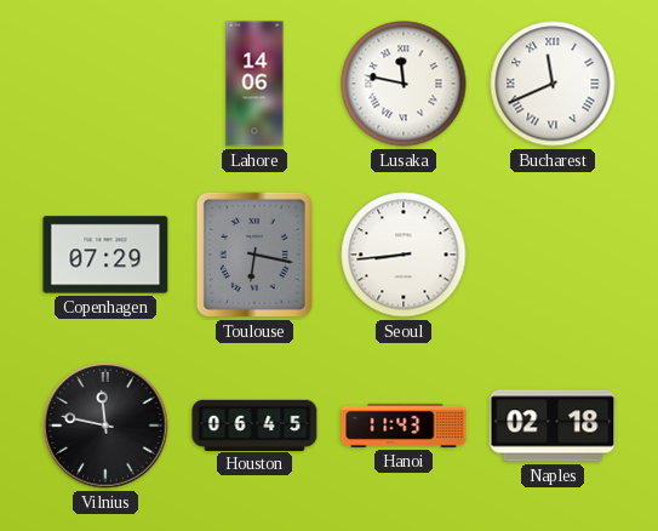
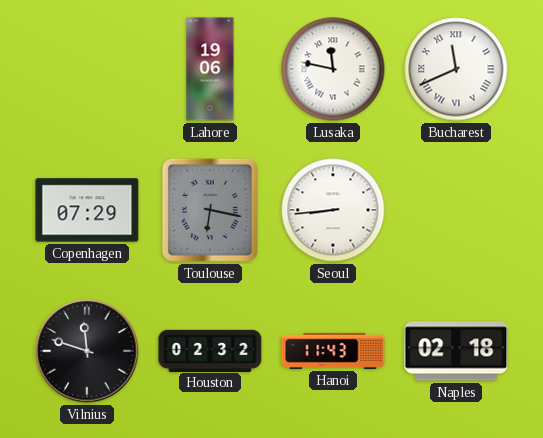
Lahore: 14:06 -> 19:06
Vilnius: 11:47 -> 11:48
Houston: 06:45 -> 02:32
